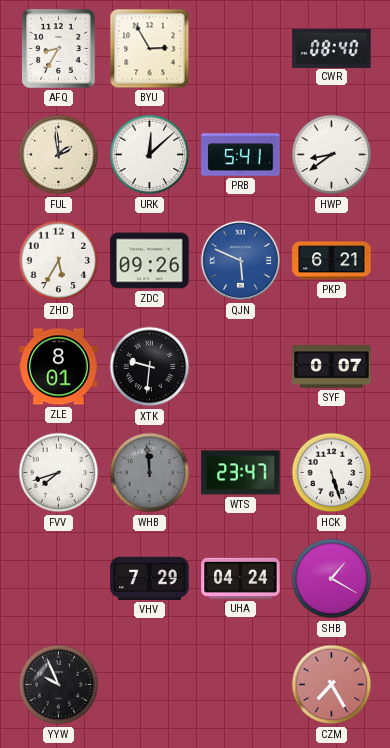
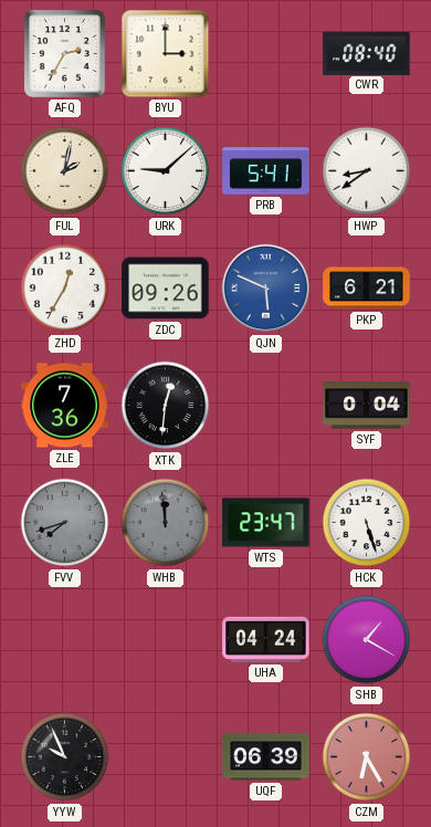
AFQ: 8:35 -> 2:35
BYU: 2:55 -> 3:00
FUL: 1:59 -> 2:02
URK: 12:08 -> 9:08
ZHD: 5:35 -> 12:35
ZLE: 8:01 -> 7:36
XTK: 9:31 -> 12:31
SYF: 0:07 -> 0:04
FVV dial: white -> grey
VHV: 7:29 -> none
UQF: none -> 06:39
CZM: 7:25 -> 6:25
